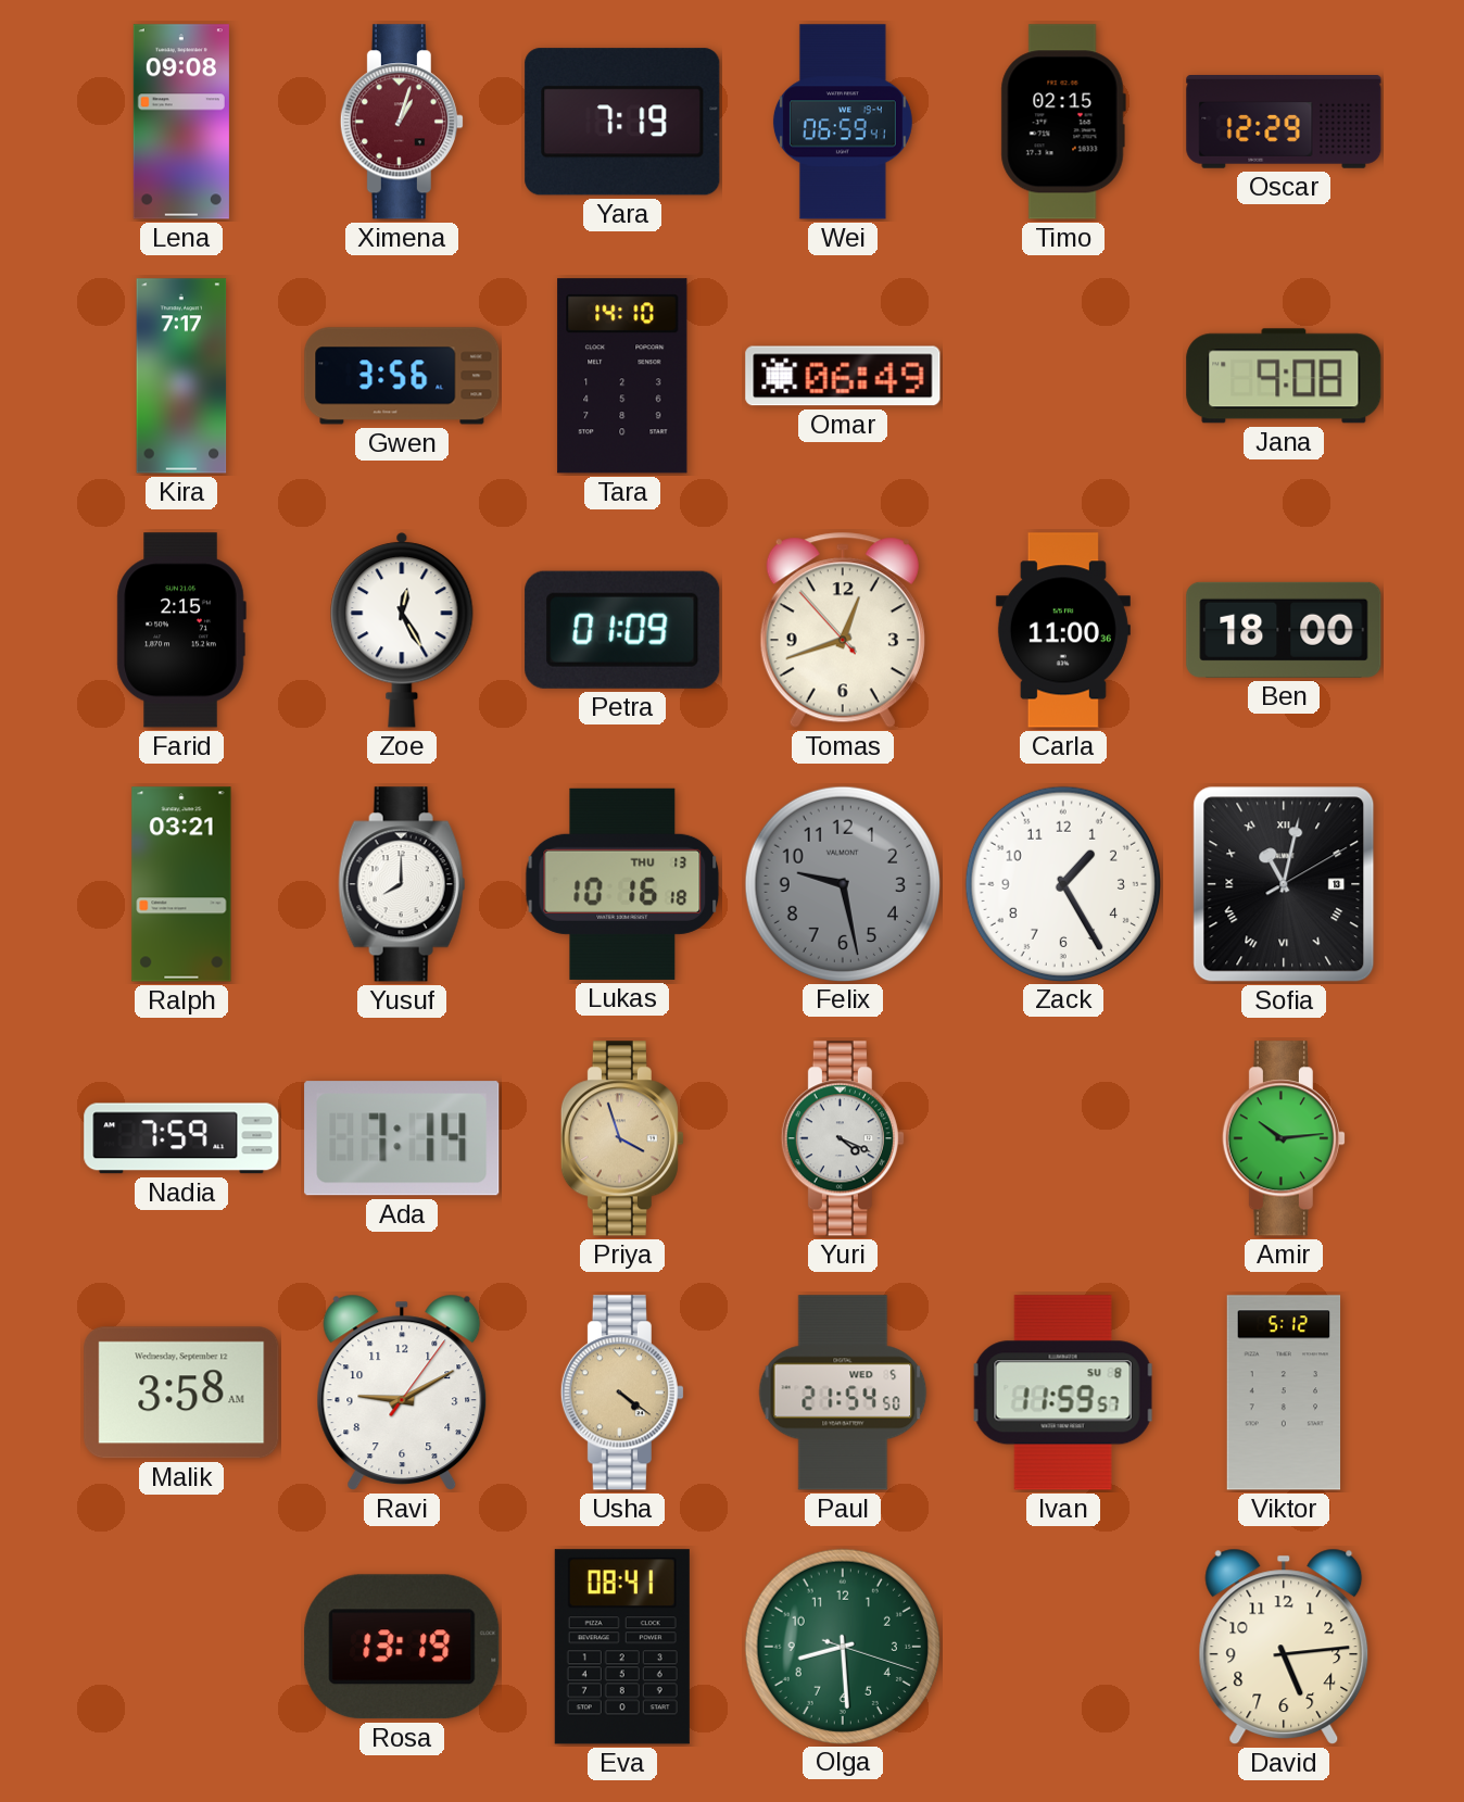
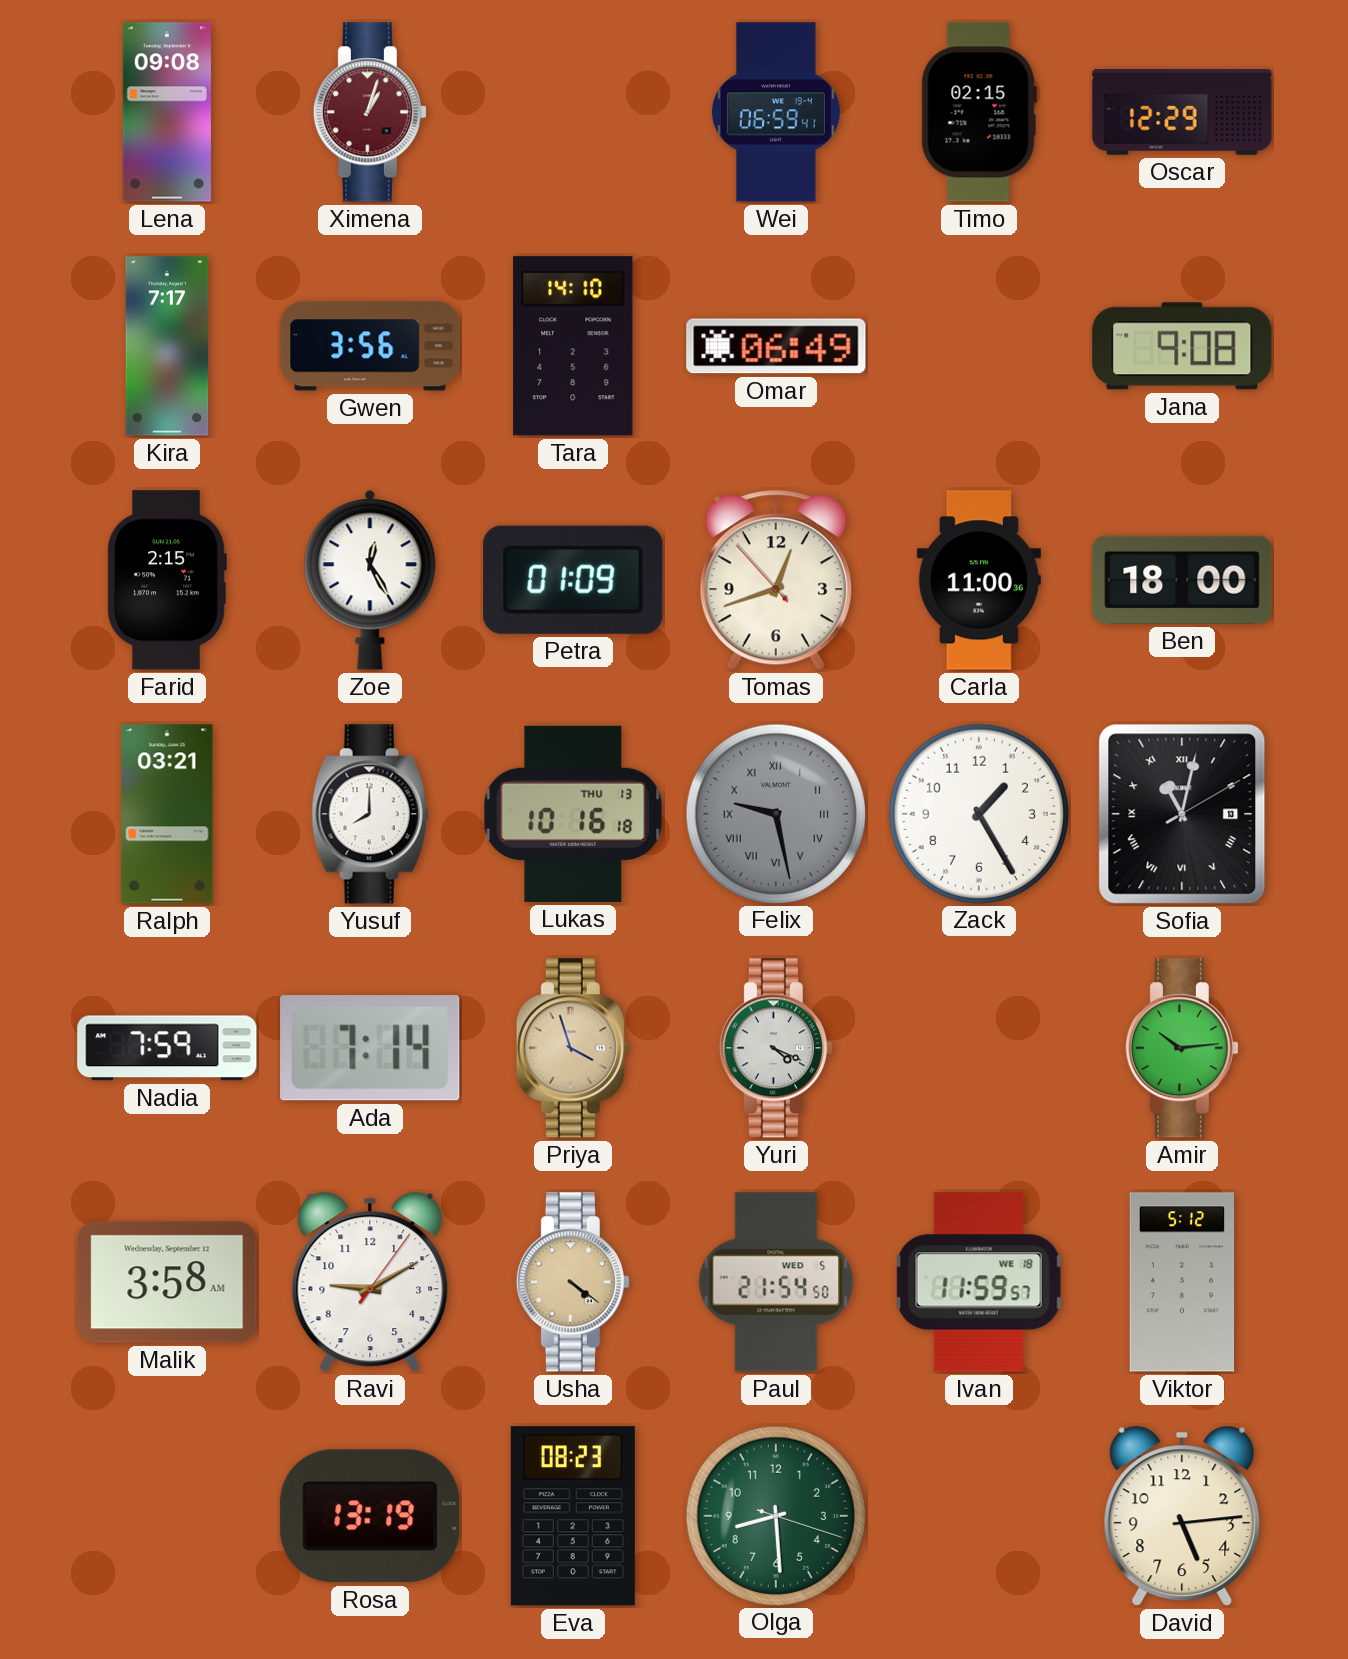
Yara: 7:19 -> none
Felix numerals: Arabic -> Roman
Ivan date: SU 8 -> WE 18
Eva: 08:41 -> 08:23
